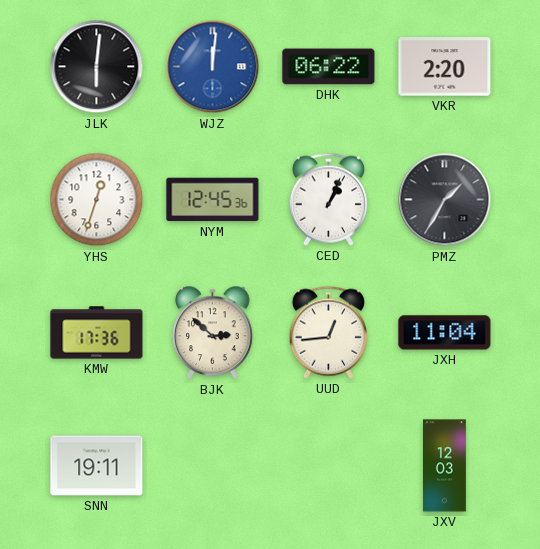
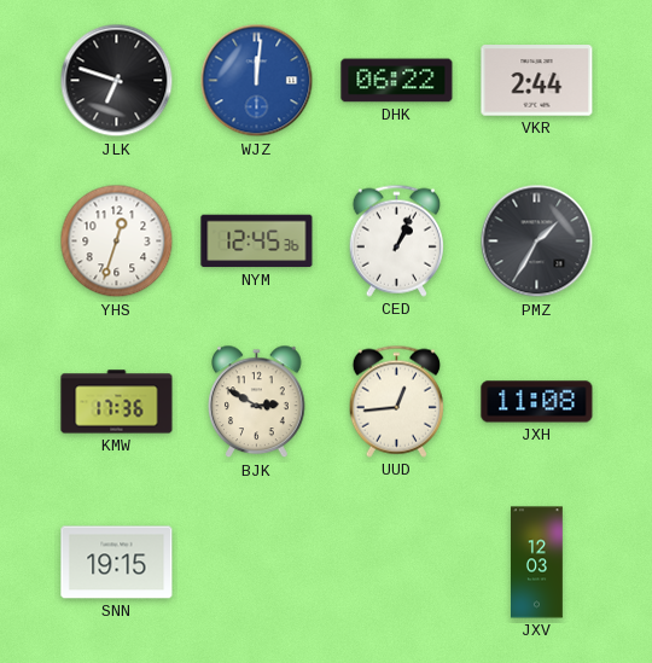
JLK: 6:01 -> 6:48
VKR: 2:20 -> 2:44
BJK: 2:52 -> 2:50
JXH: 11:04 -> 11:08
SNN: 19:11 -> 19:15
